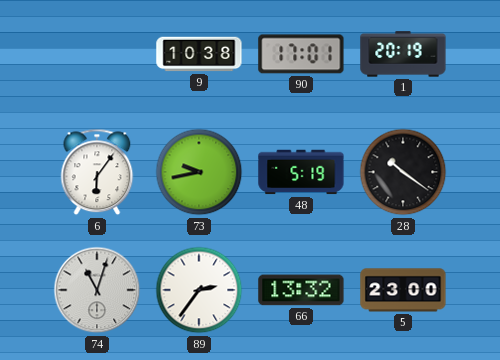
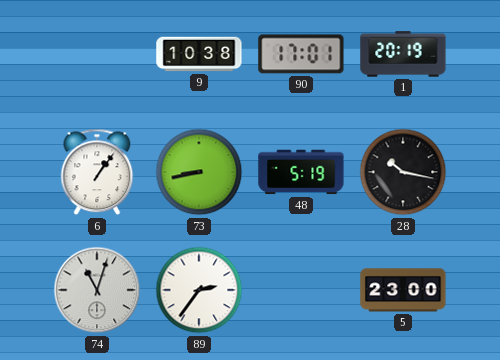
6: 6:06 -> 1:06
73: 9:43 -> 8:43
28: 10:21 -> 10:17
66: 13:32 -> none
